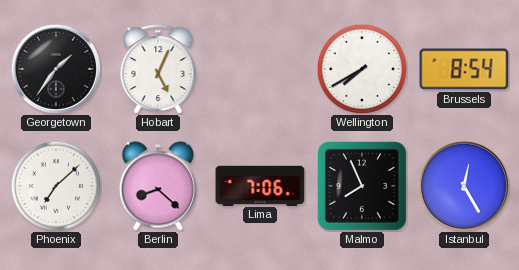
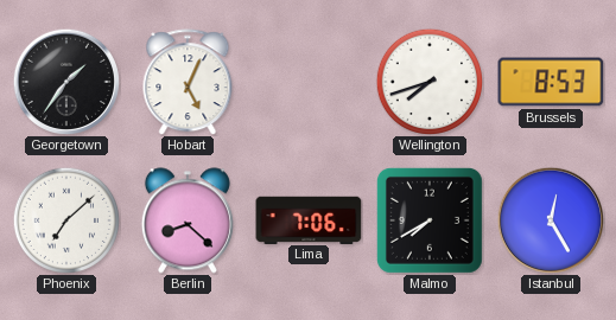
Wellington: 7:40 -> 7:42
Brussels: 8:54 -> 8:53
Malmo: 7:56 -> 7:40
